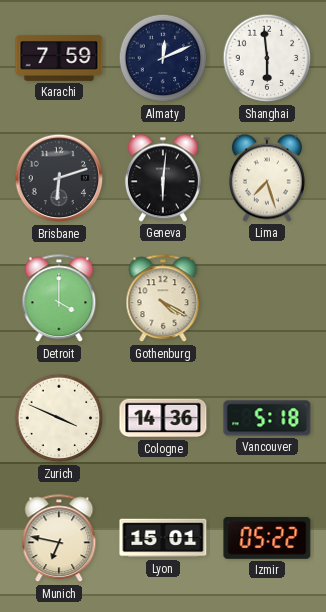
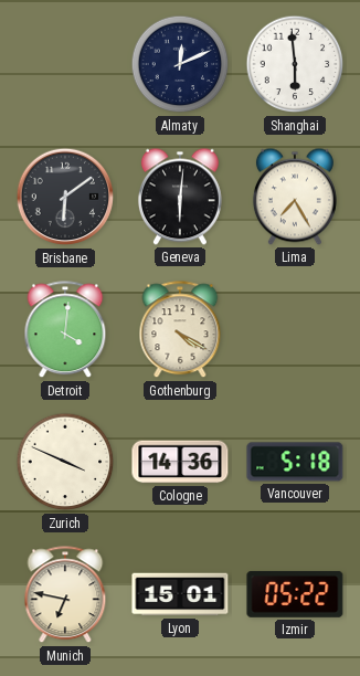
Karachi: 7:59 -> none
Brisbane: 6:12 -> 6:09
Lima: 7:27 -> 7:25
Detroit: 4:00 -> 4:01
